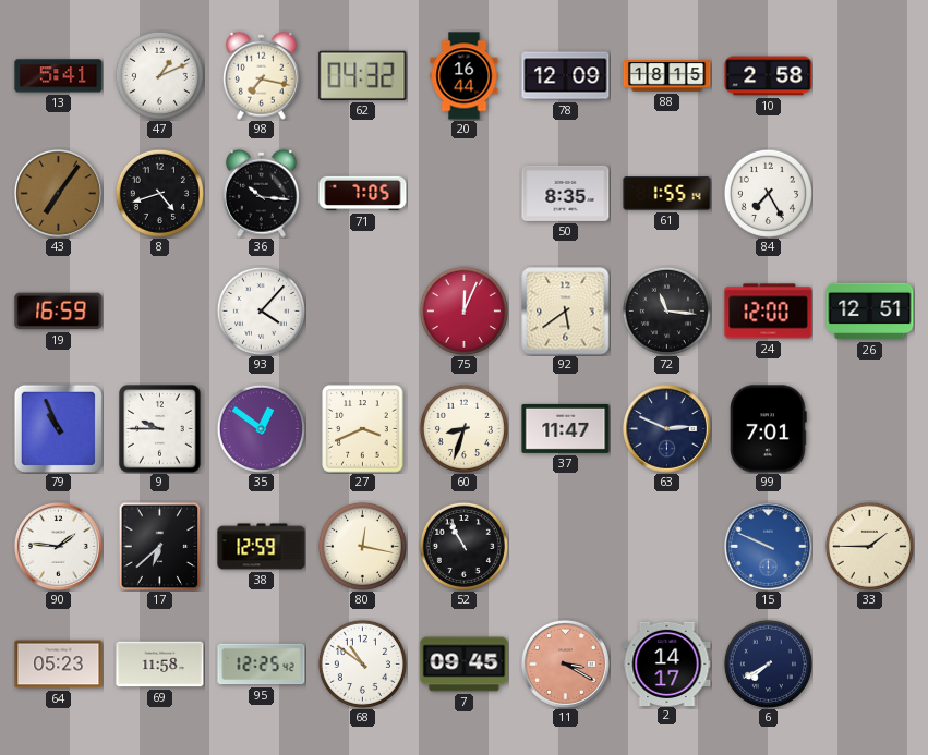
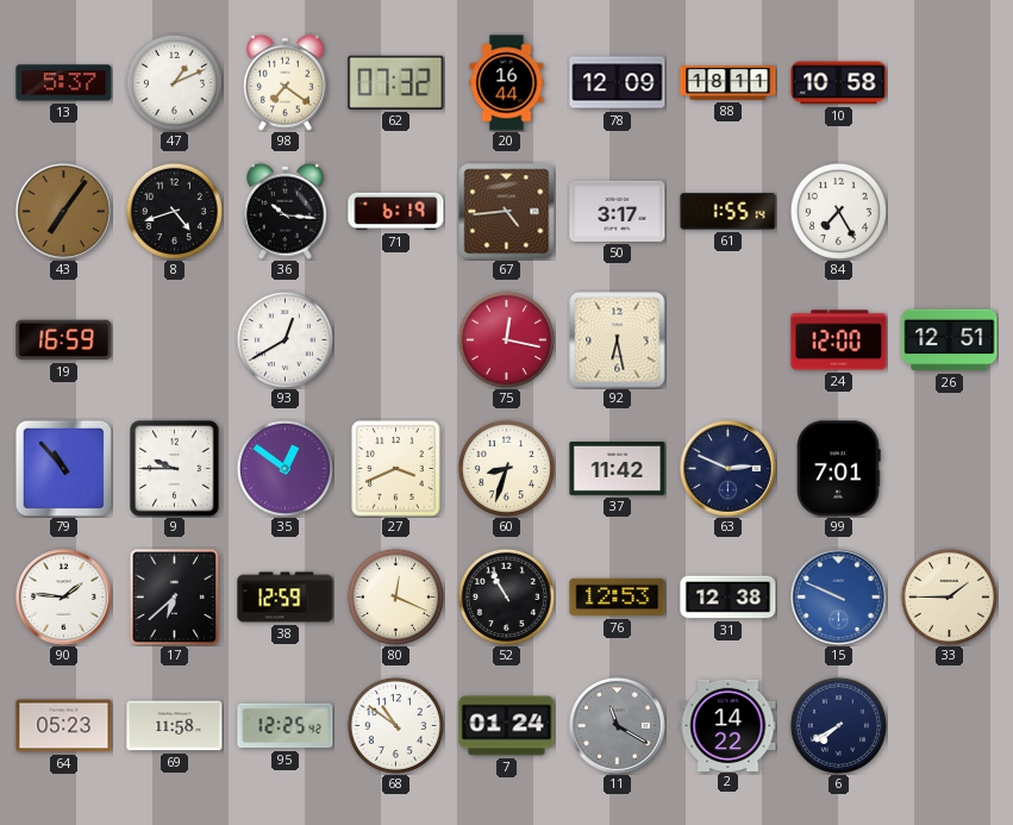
13: 5:41 -> 5:37
98: 7:17 -> 7:21
62: 04:32 -> 07:32
88: 18:15 -> 18:11
10: 2:58 -> 10:58
71: 7:05 -> 6:19
67: none -> 4:44
50: 8:35 -> 3:17
93: 4:07 -> 12:40
75: 12:04 -> 12:17
92: 5:39 -> 6:28
72: 11:16 -> none
79: 10:56 -> 10:53
37: 11:47 -> 11:42
80: 12:17 -> 12:19
76: none -> 12:53
31: none -> 12:38
7: 09:45 -> 01:24
11: 3:20 -> 11:20
11 dial: salmon -> grey
2: 14:17 -> 14:22
